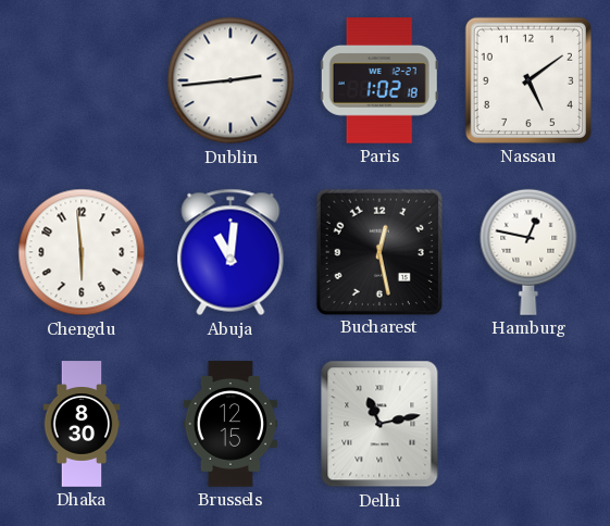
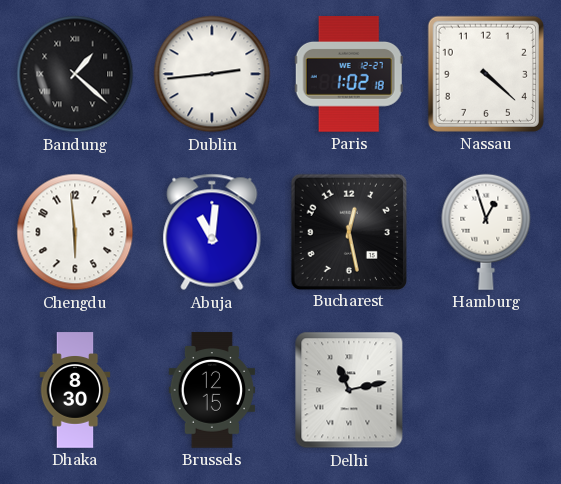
Bandung: none -> 1:22
Nassau: 5:09 -> 4:22
Hamburg: 12:47 -> 12:57
